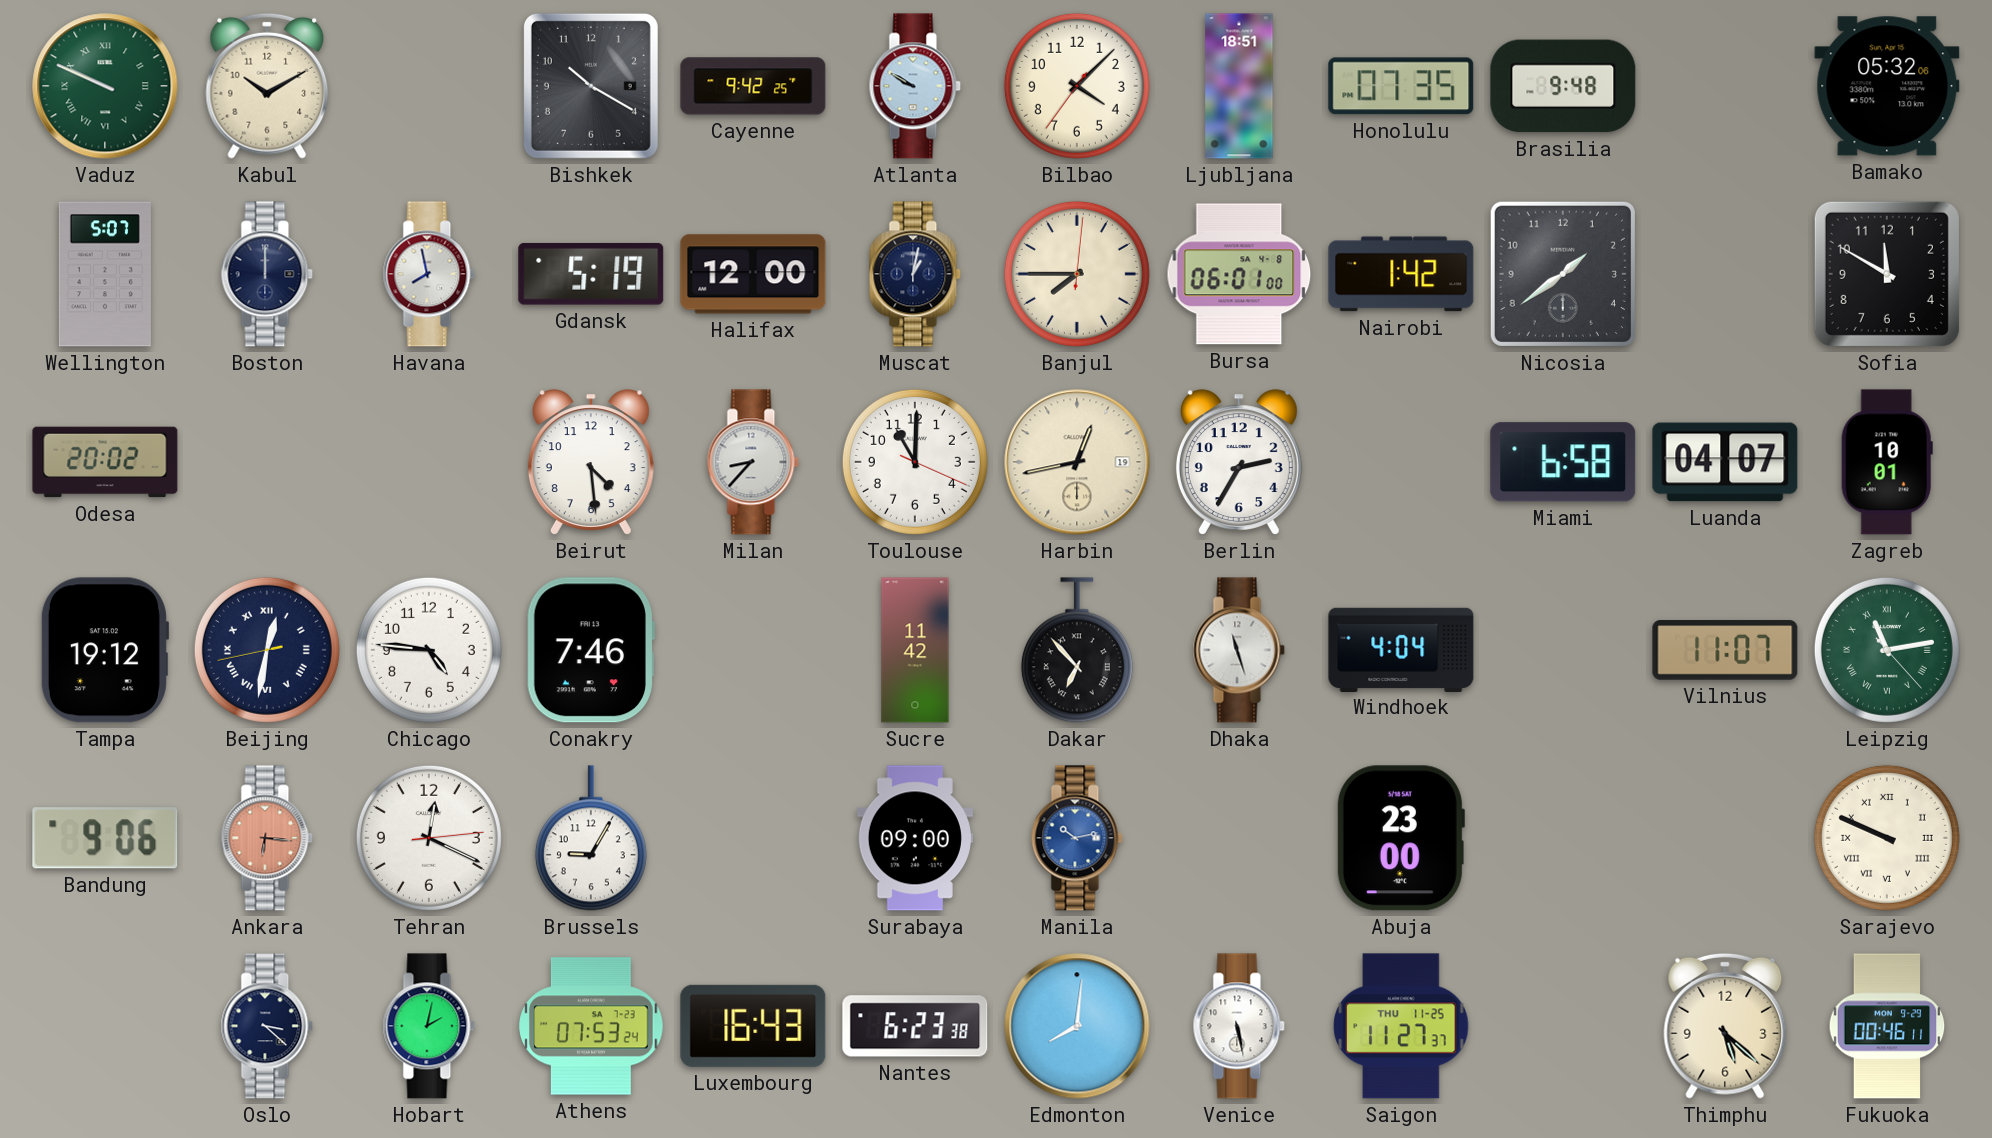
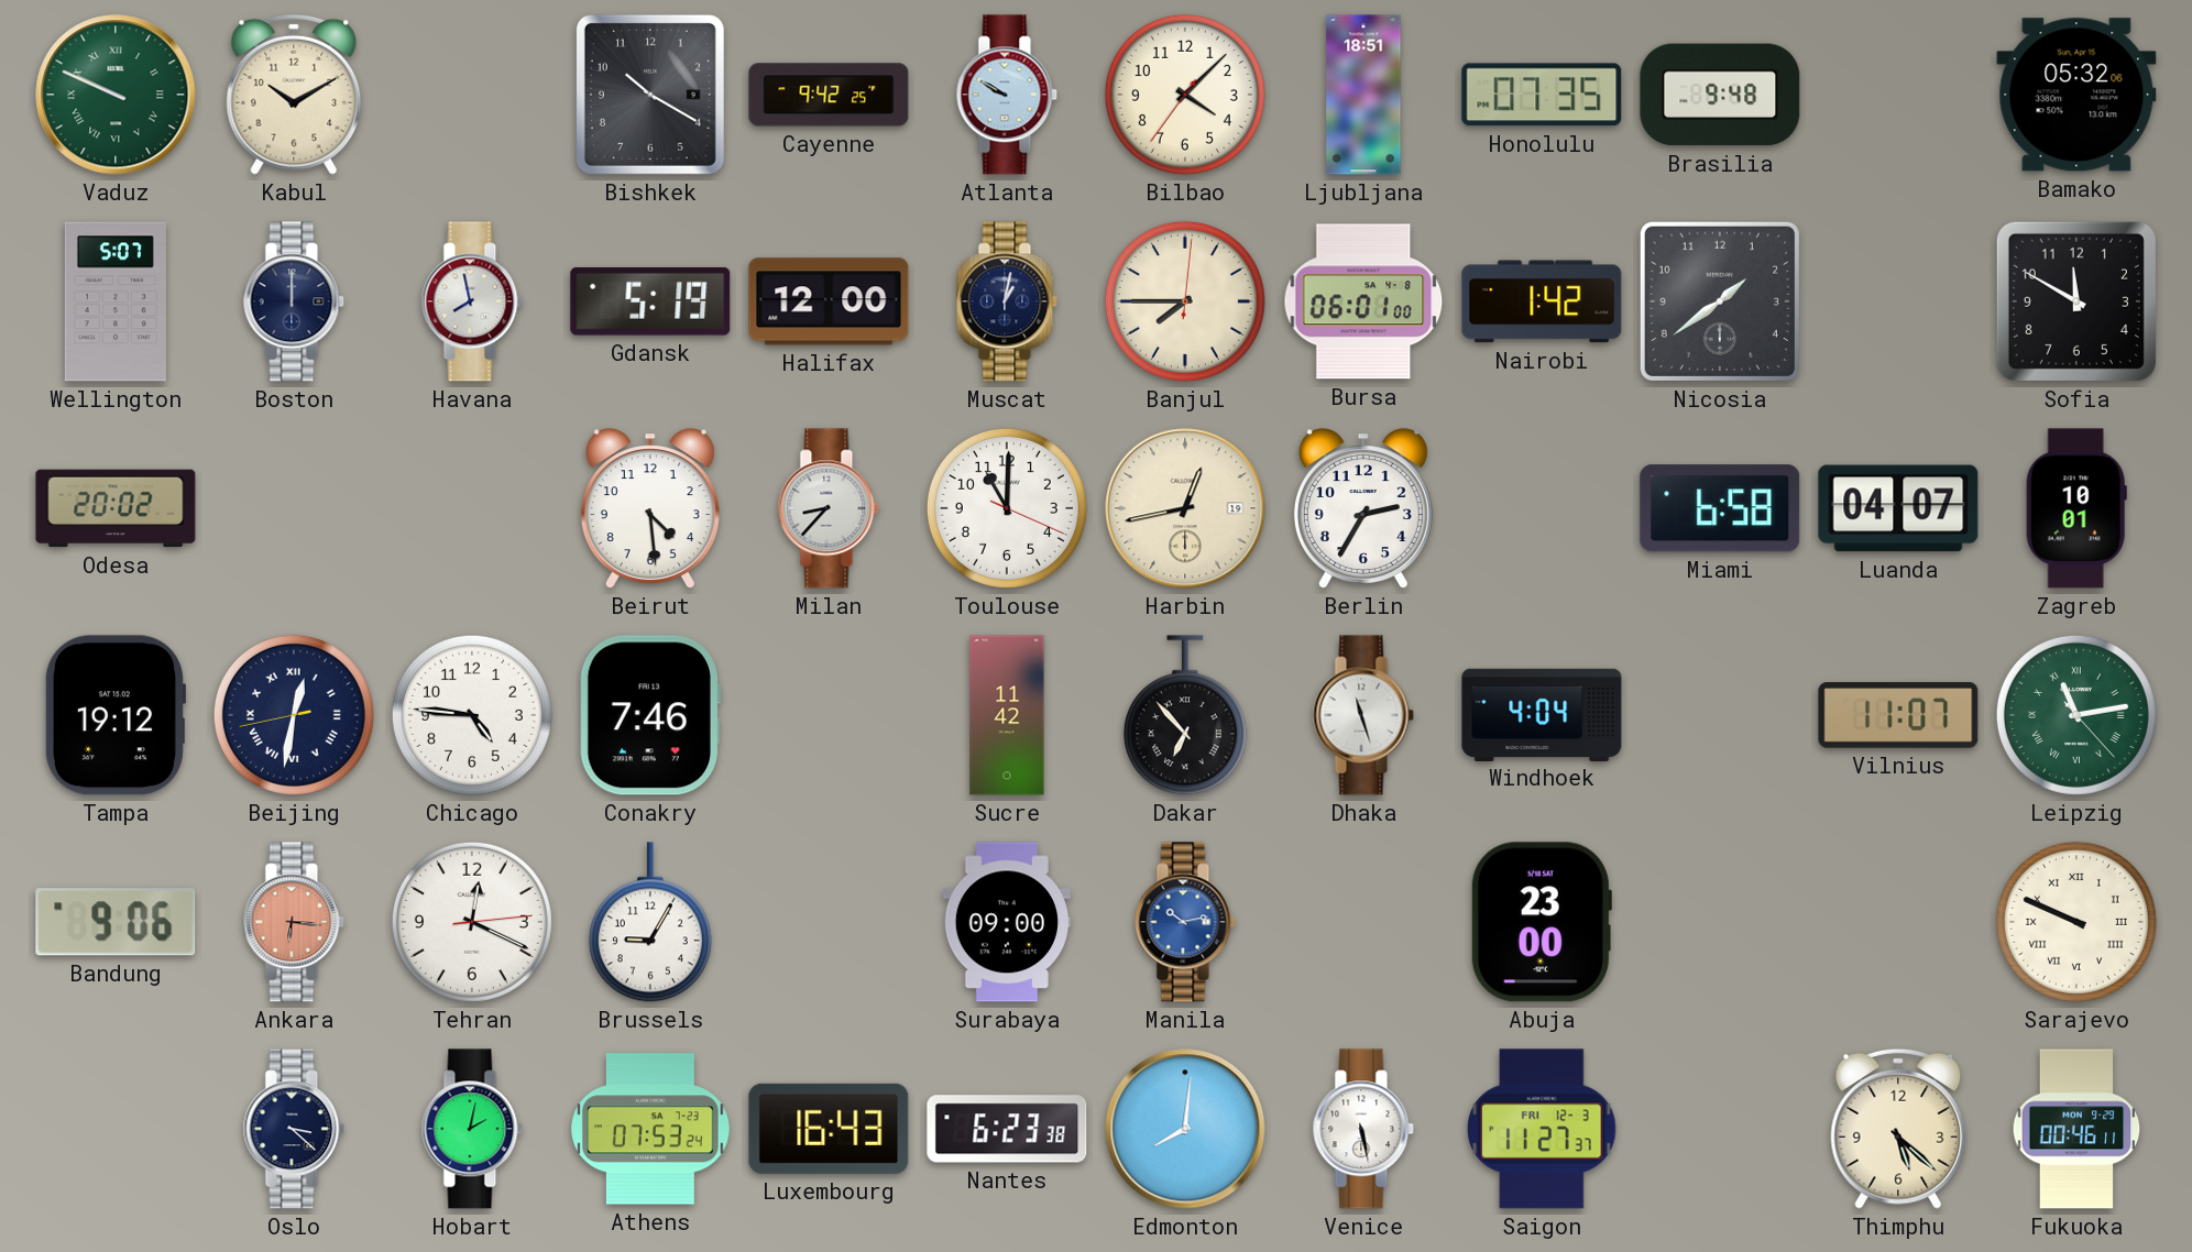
Saigon date: THU 11-25 -> FRI 12-3
